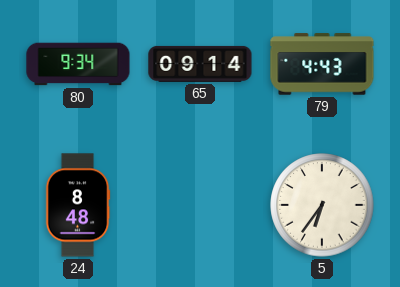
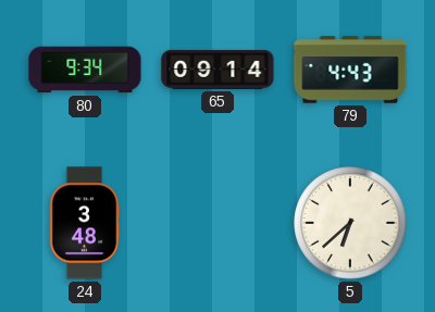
24: 8:48 -> 3:48
5: 6:36 -> 6:38
